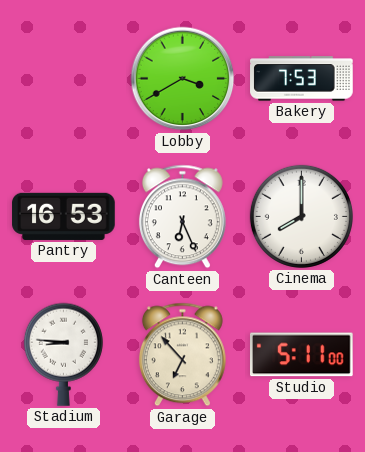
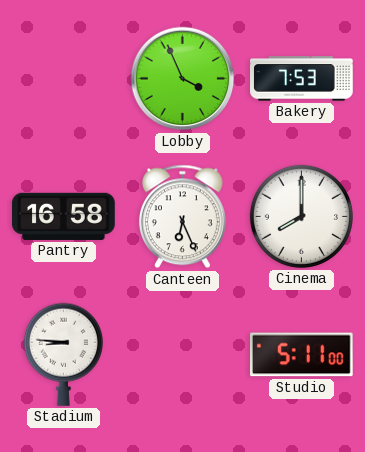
Lobby: 3:40 -> 3:56
Pantry: 16:53 -> 16:58
Garage: 6:53 -> none
